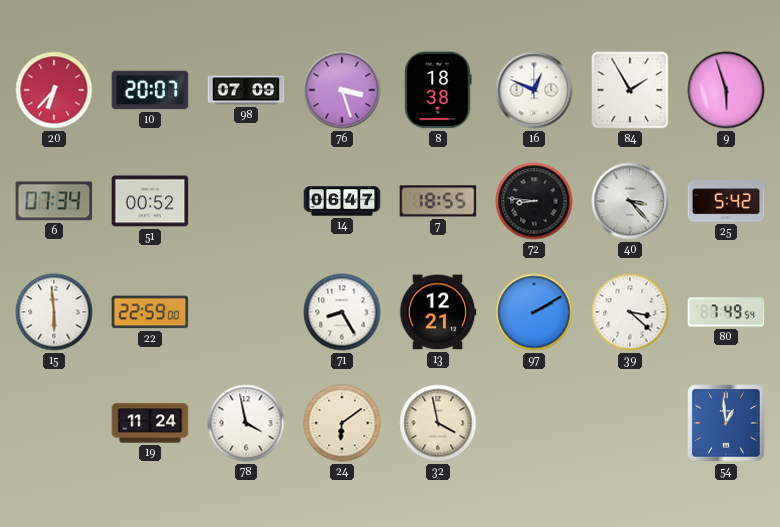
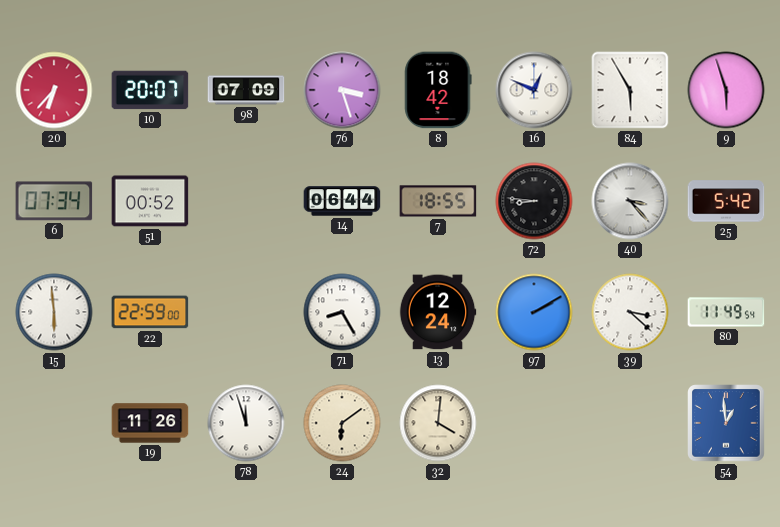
8: 18:38 -> 18:42
84: 1:55 -> 5:55
14: 06:47 -> 06:44
13: 12:21 -> 12:24
80: 7:49 -> 11:49
19: 11:24 -> 11:26
78: 3:58 -> 11:57
32: 3:58 -> 4:01
